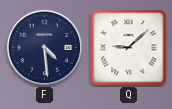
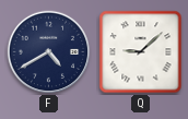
F: 4:29 -> 4:40
